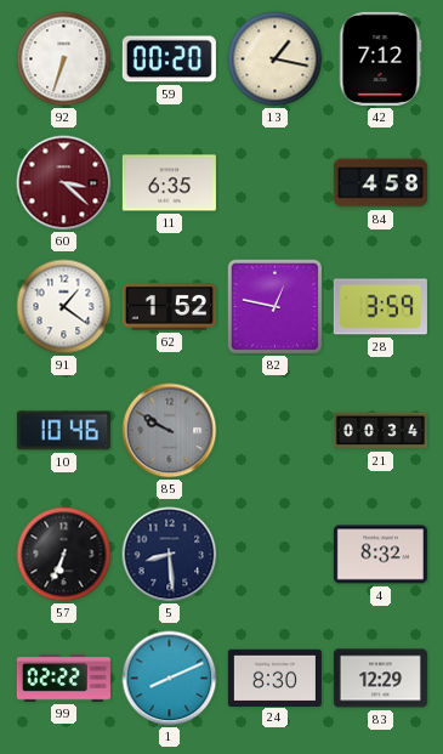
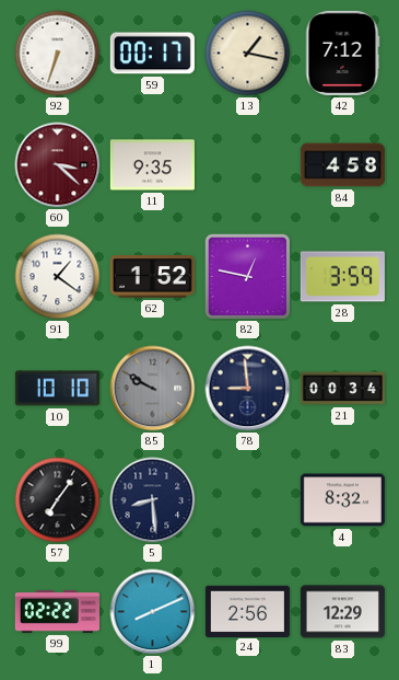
59: 00:20 -> 00:17
11: 6:35 -> 9:35
10: 10:46 -> 10:10
78: none -> 8:59
57: 6:34 -> 7:06
24: 8:30 -> 2:56
